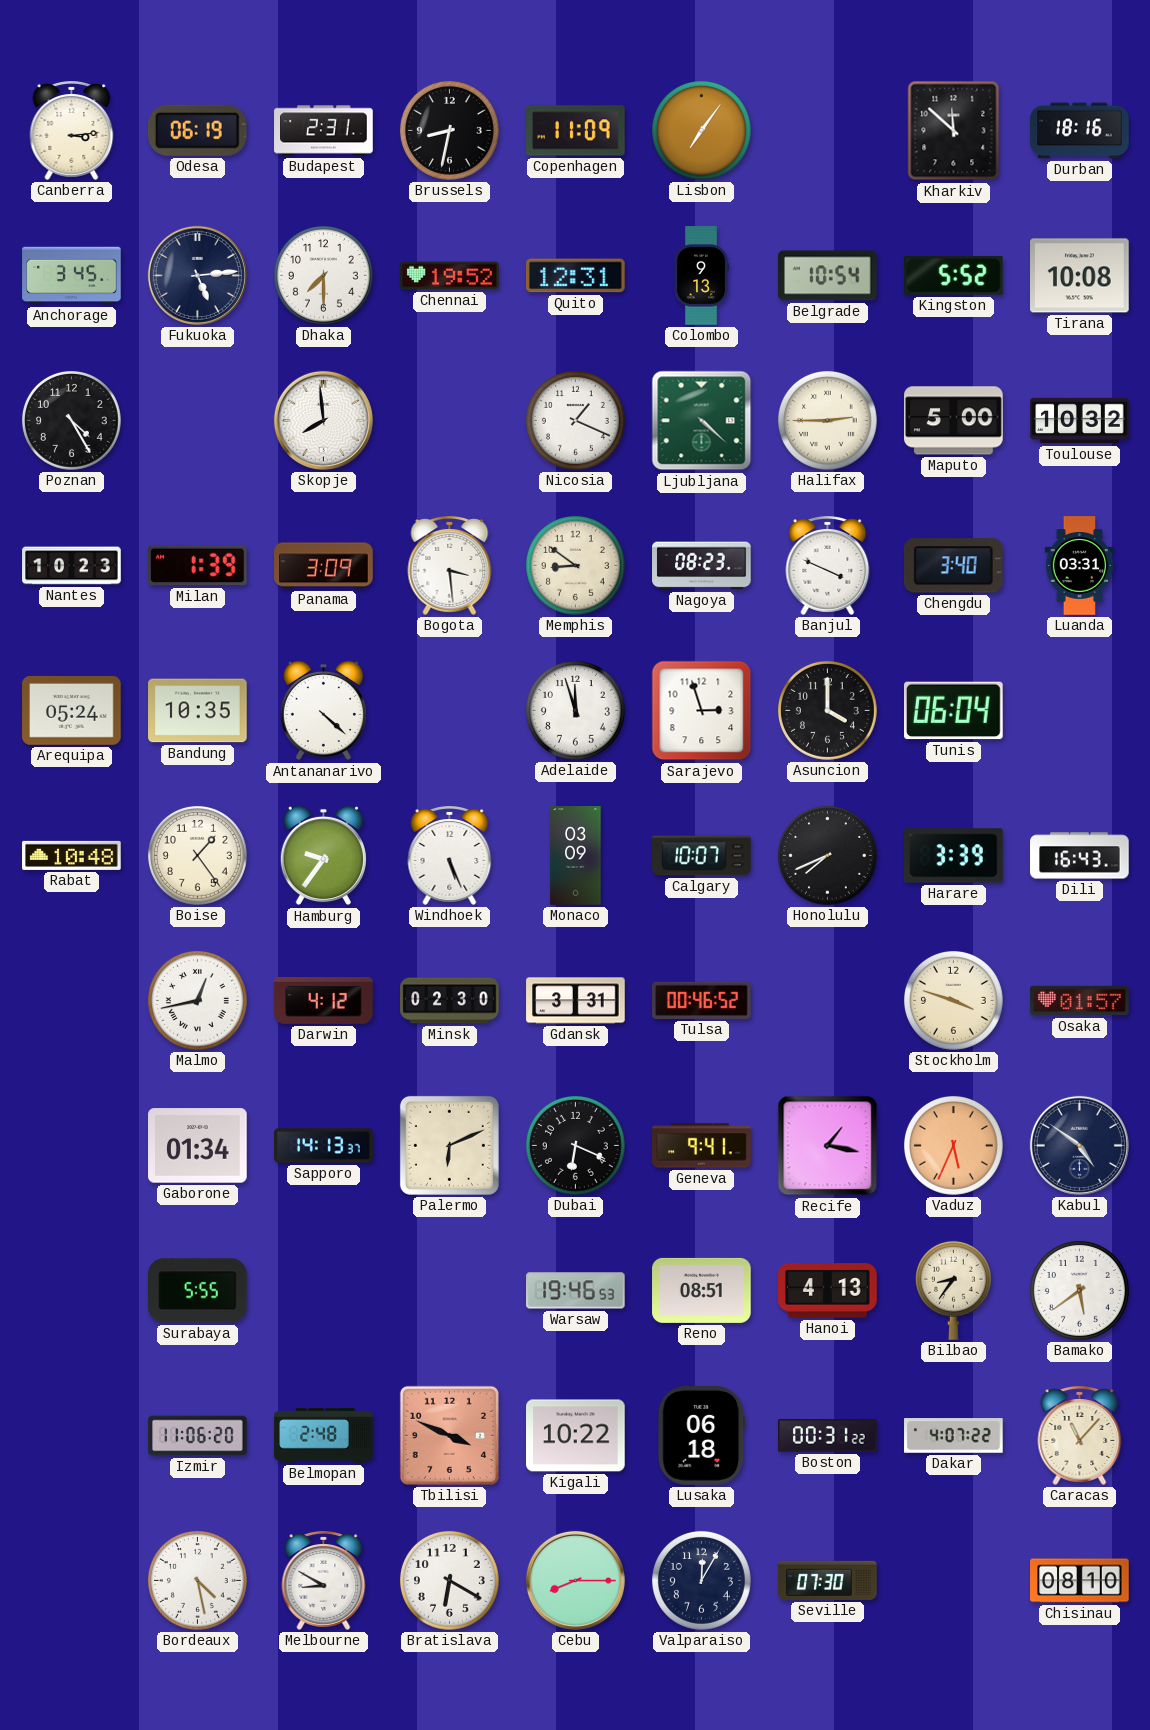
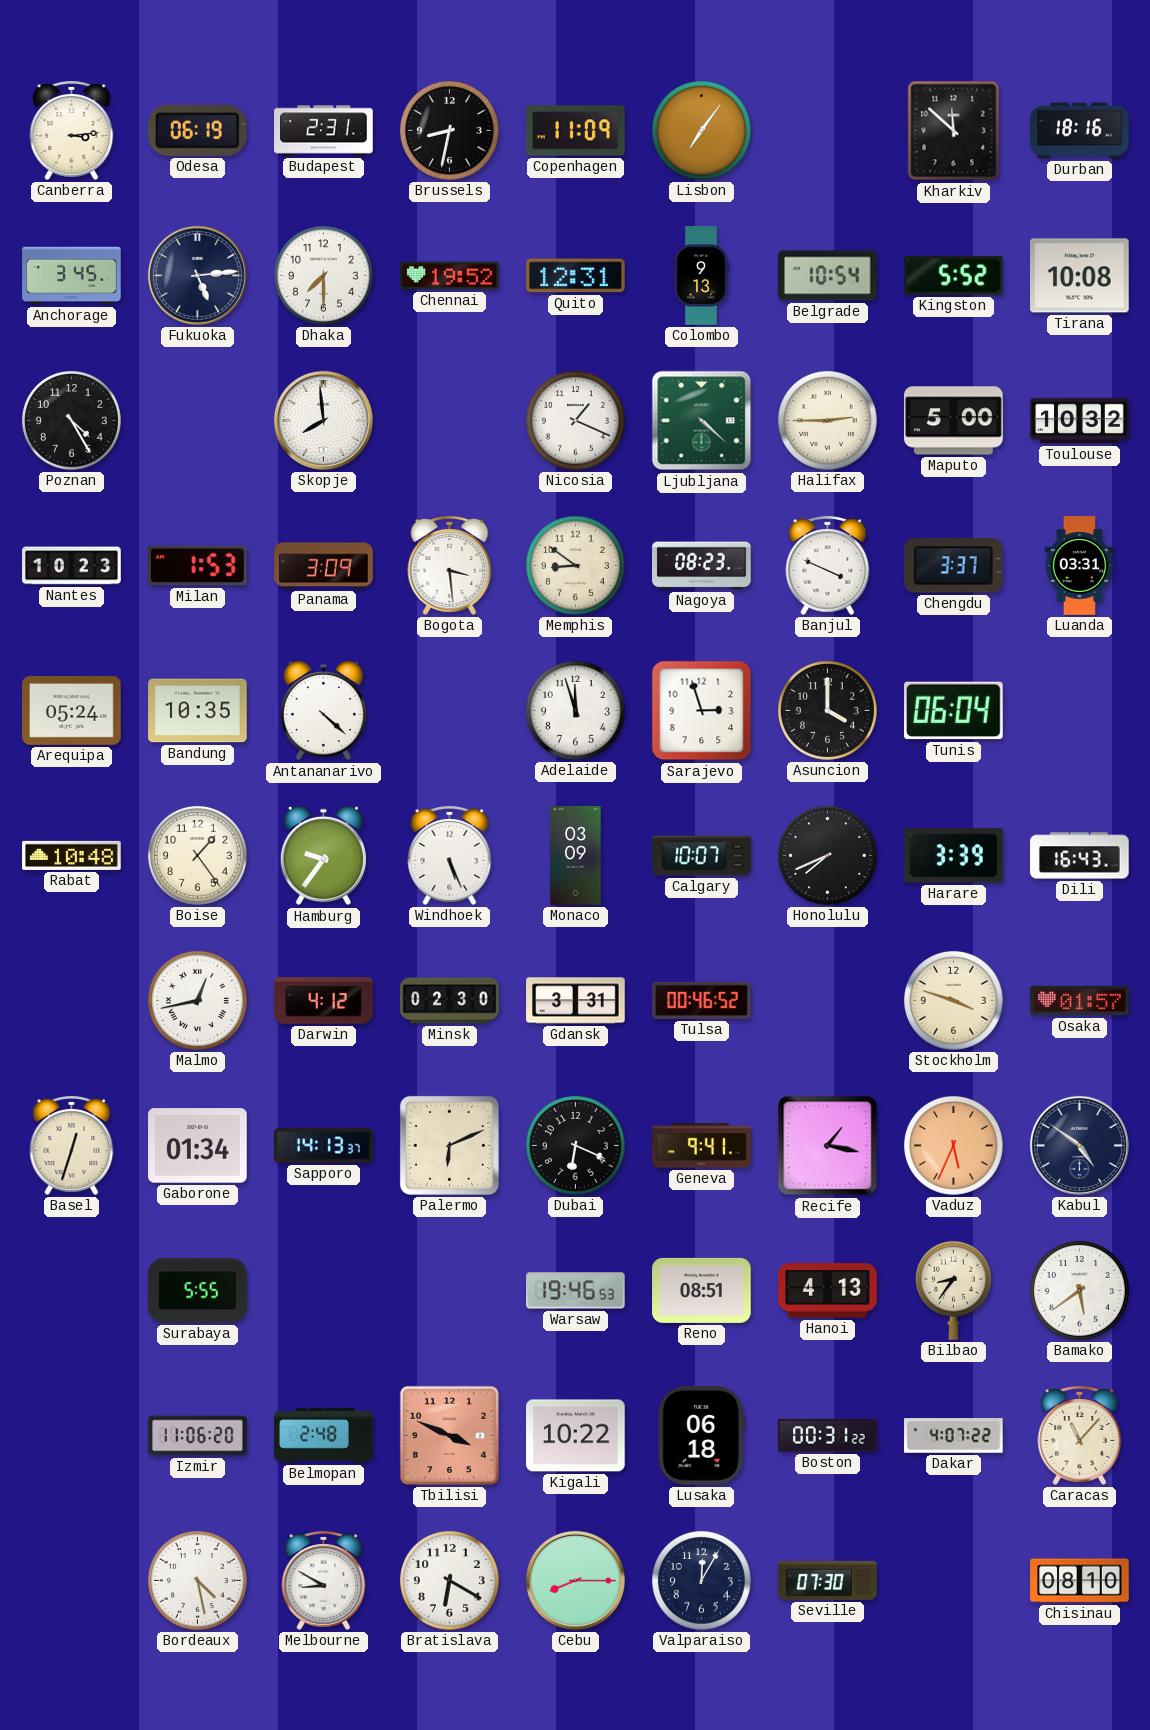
Milan: 1:39 -> 1:53
Chengdu: 3:40 -> 3:37
Basel: none -> 12:33
